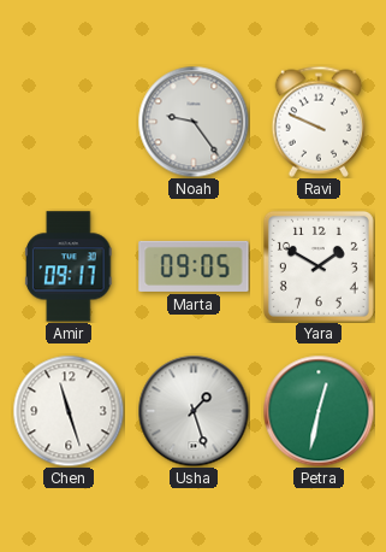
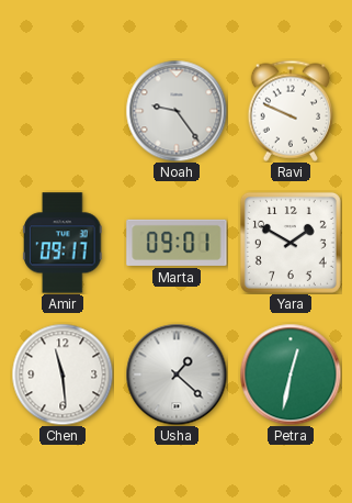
Marta: 09:05 -> 09:01
Chen: 11:27 -> 11:29
Usha: 1:27 -> 1:22
